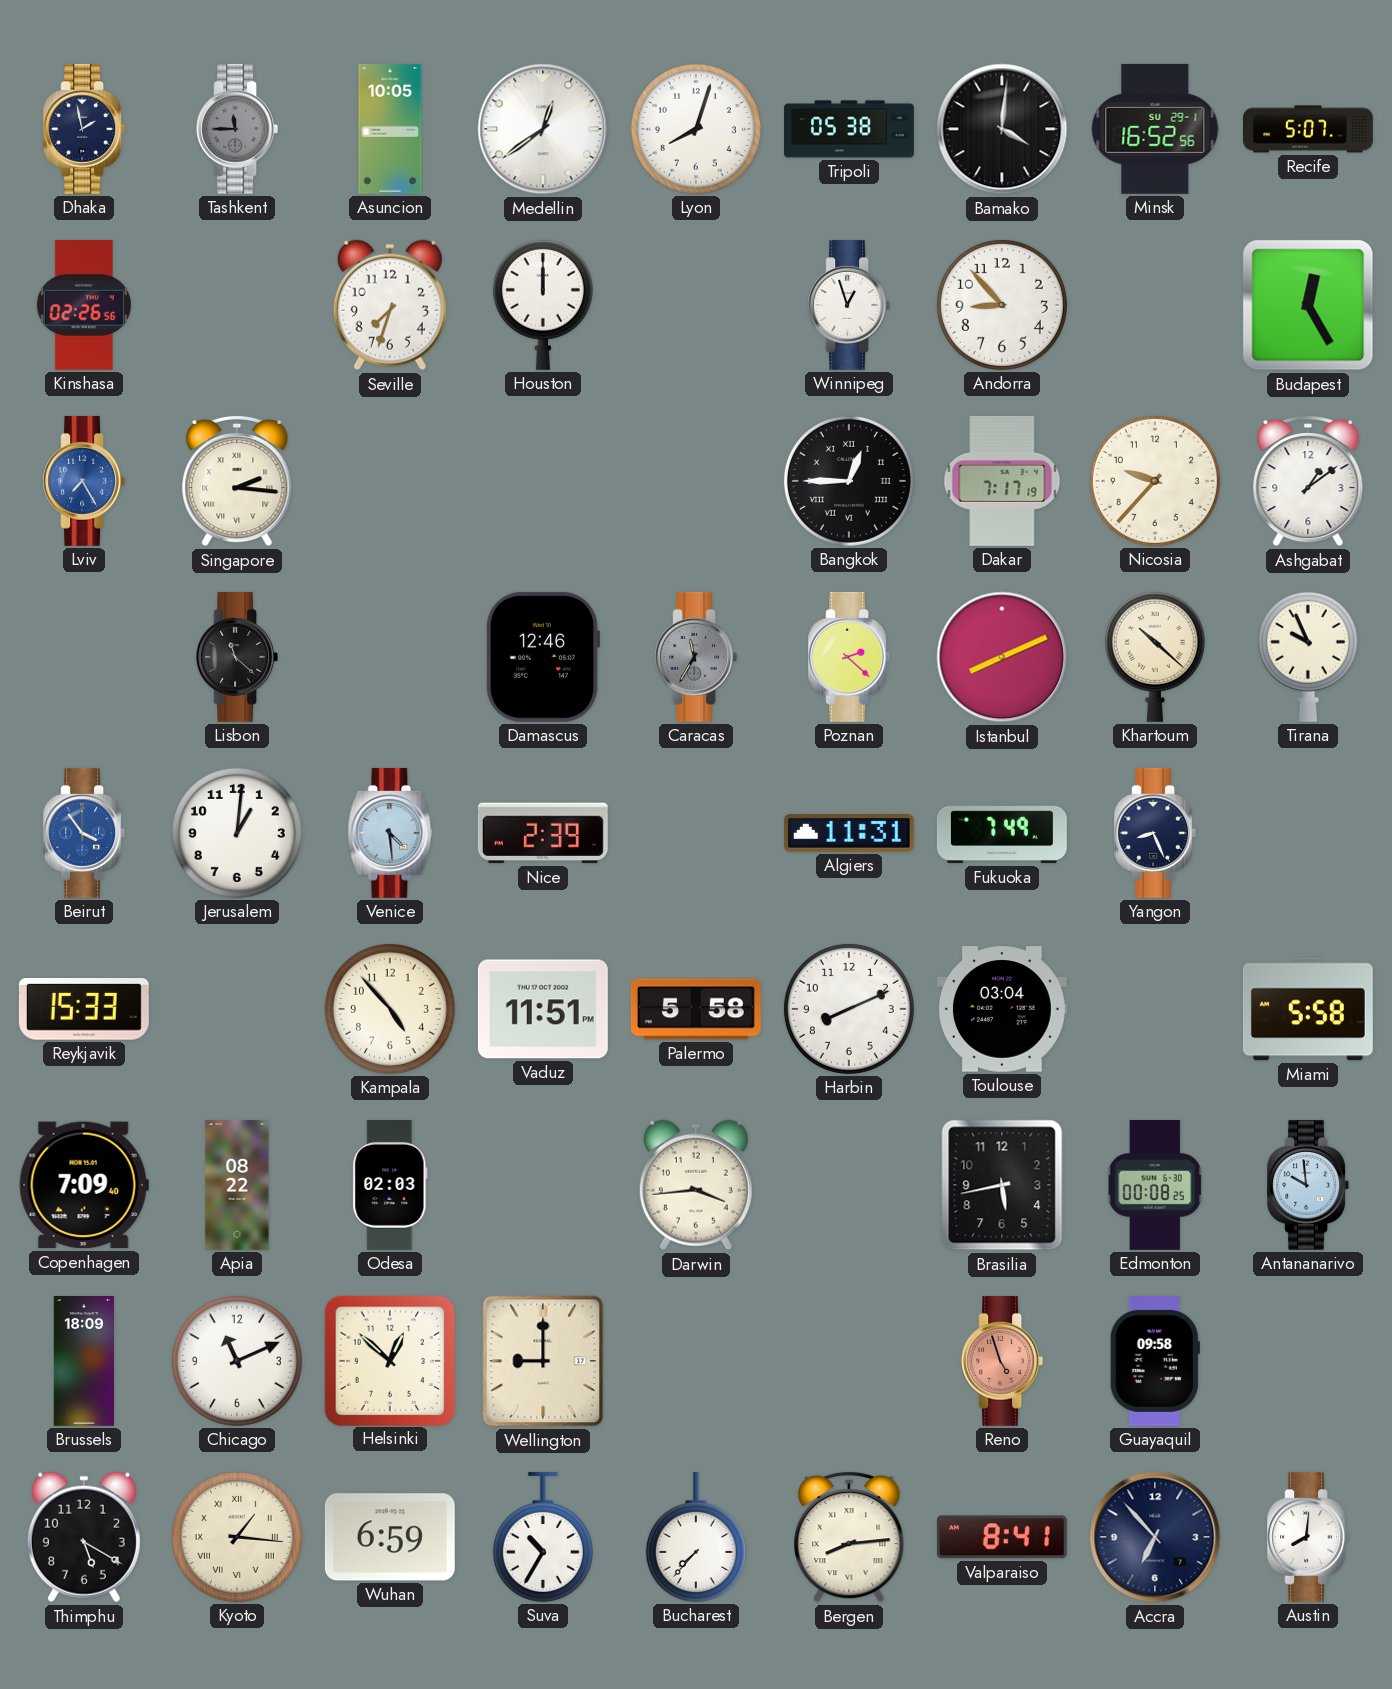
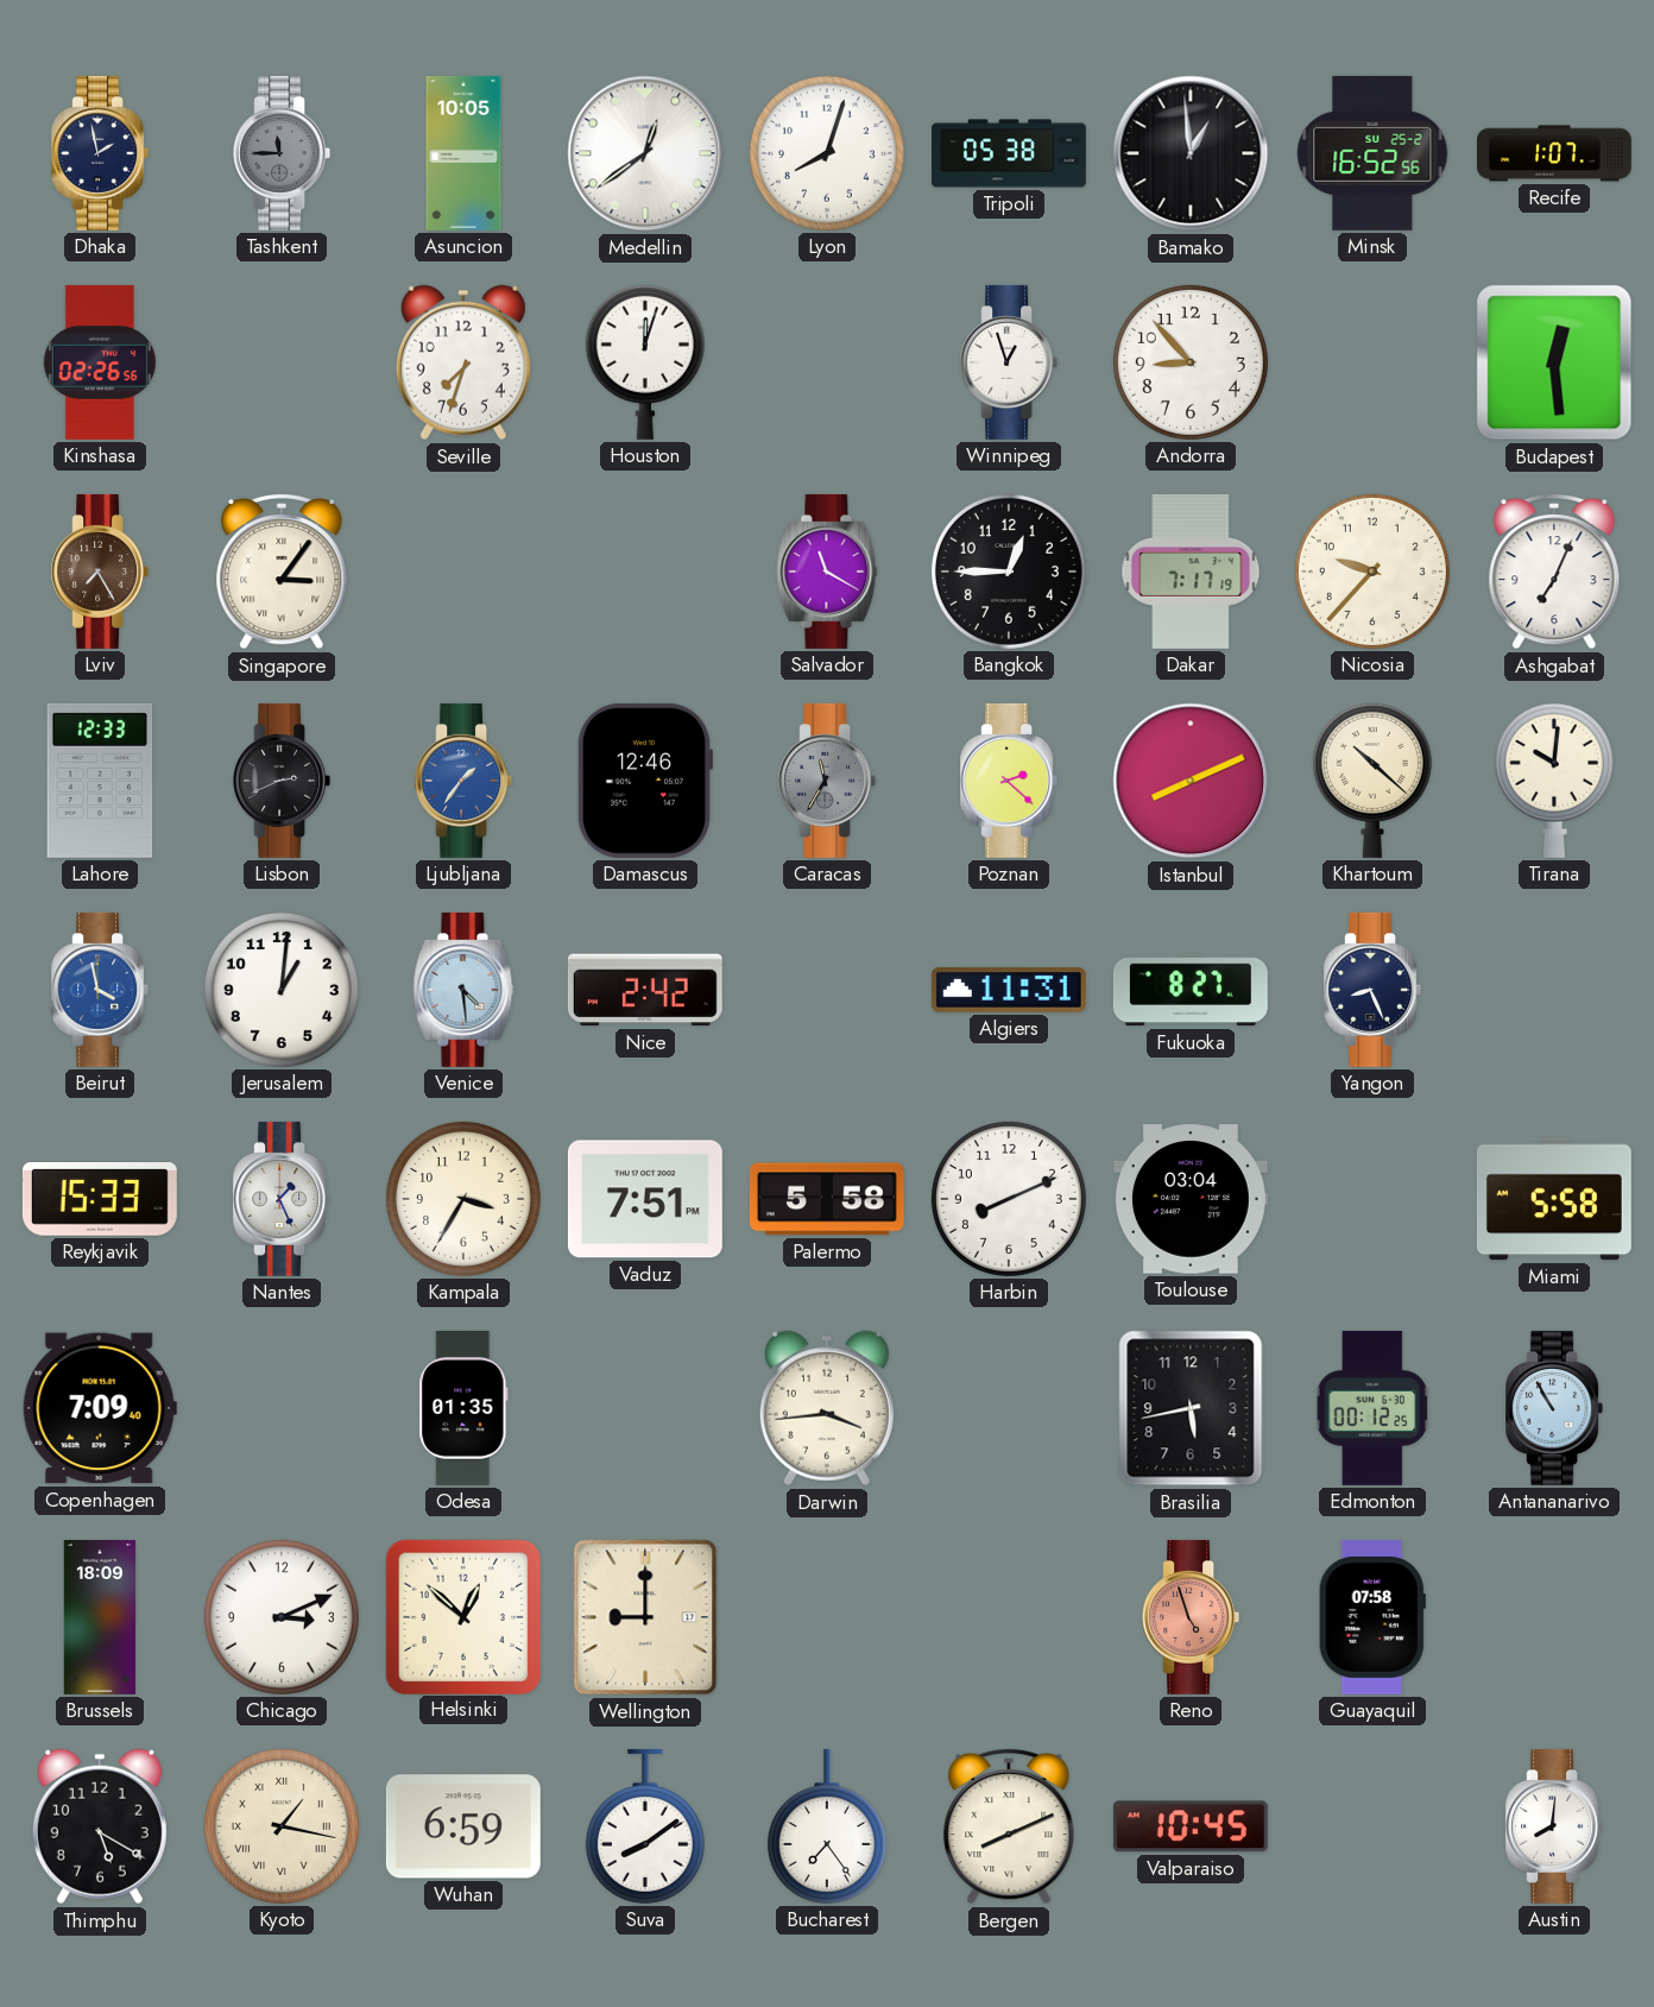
Bamako: 4:01 -> 12:59
Minsk date: SU 29-1 -> SU 25-2
Recife: 5:07 -> 1:07
Houston: 12:00 -> 12:03
Budapest: 12:25 -> 12:29
Lviv dial: blue -> brown
Singapore: 2:16 -> 3:06
Salvador: none -> 11:20
Bangkok numerals: Roman -> Arabic
Ashgabat: 1:09 -> 7:04
Lahore: none -> 12:33
Lisbon: 11:22 -> 2:41
Ljubljana: none -> 1:36
Tirana: 9:56 -> 10:01
Beirut: 3:54 -> 3:58
Nice: 2:39 -> 2:42
Fukuoka: 7:49 -> 8:27
Nantes: none -> 1:26
Kampala: 4:53 -> 3:35
Vaduz: 11:51 -> 7:51
Apia: 08:22 -> none
Odesa: 02:03 -> 01:35
Edmonton: 00:08 -> 00:12
Antananarivo: 9:59 -> 10:55
Chicago: 11:11 -> 3:11
Guayaquil: 09:58 -> 07:58
Kyoto: 1:16 -> 1:17
Suva: 10:35 -> 8:09
Bucharest: 7:37 -> 7:24
Bergen: 8:14 -> 8:11
Valparaiso: 8:41 -> 10:45
Accra: 6:53 -> none
